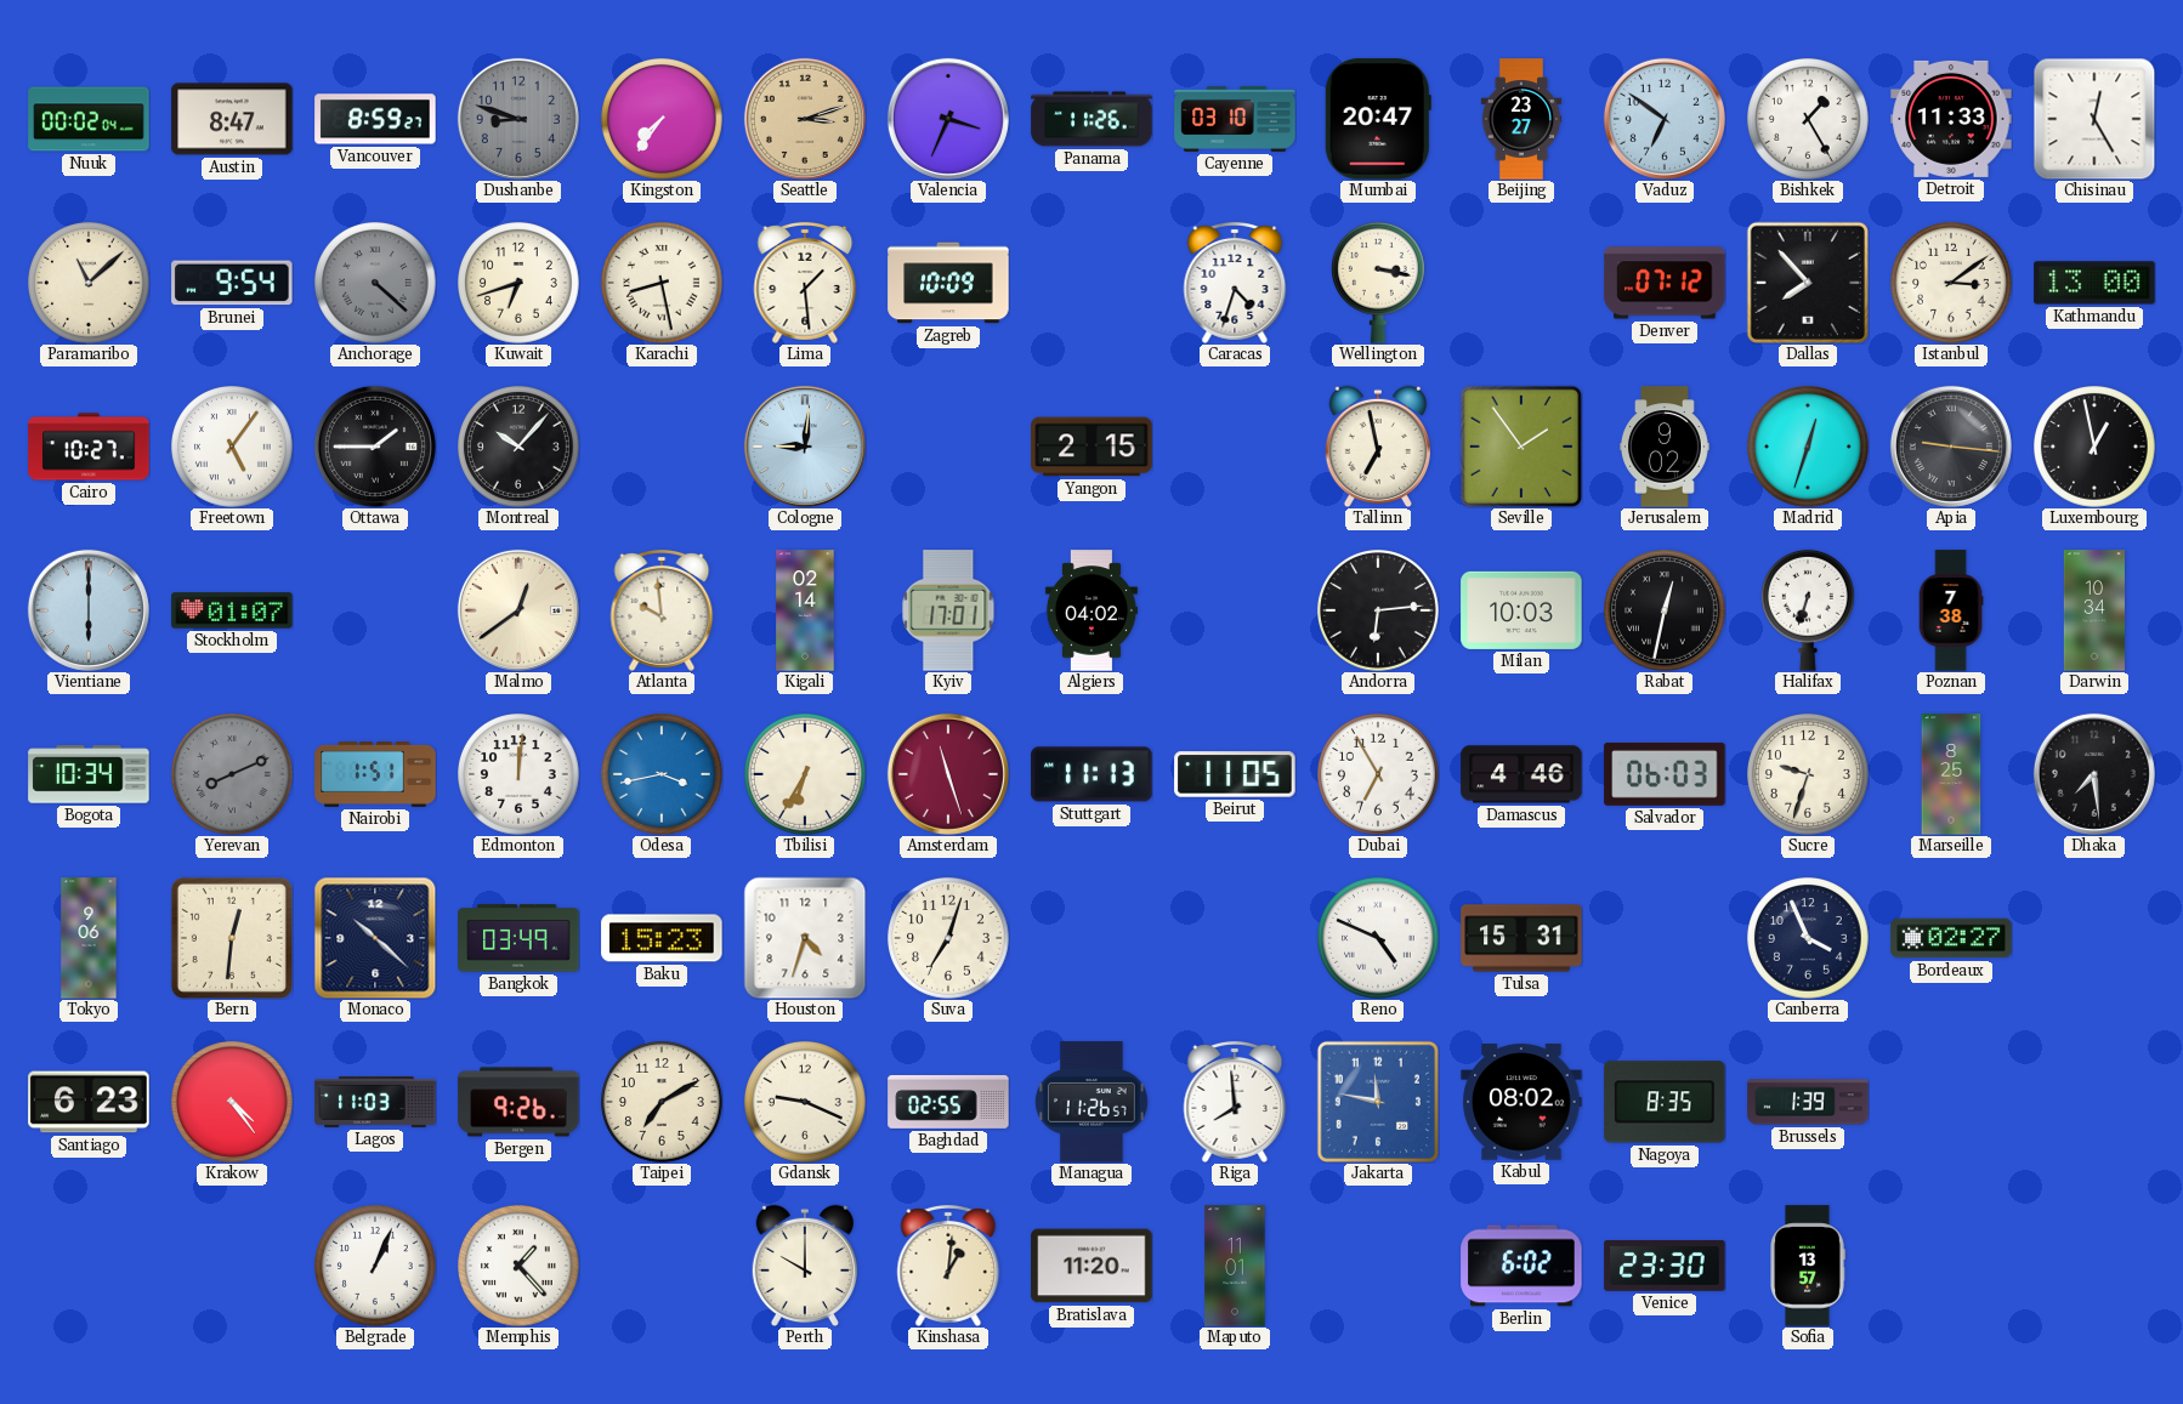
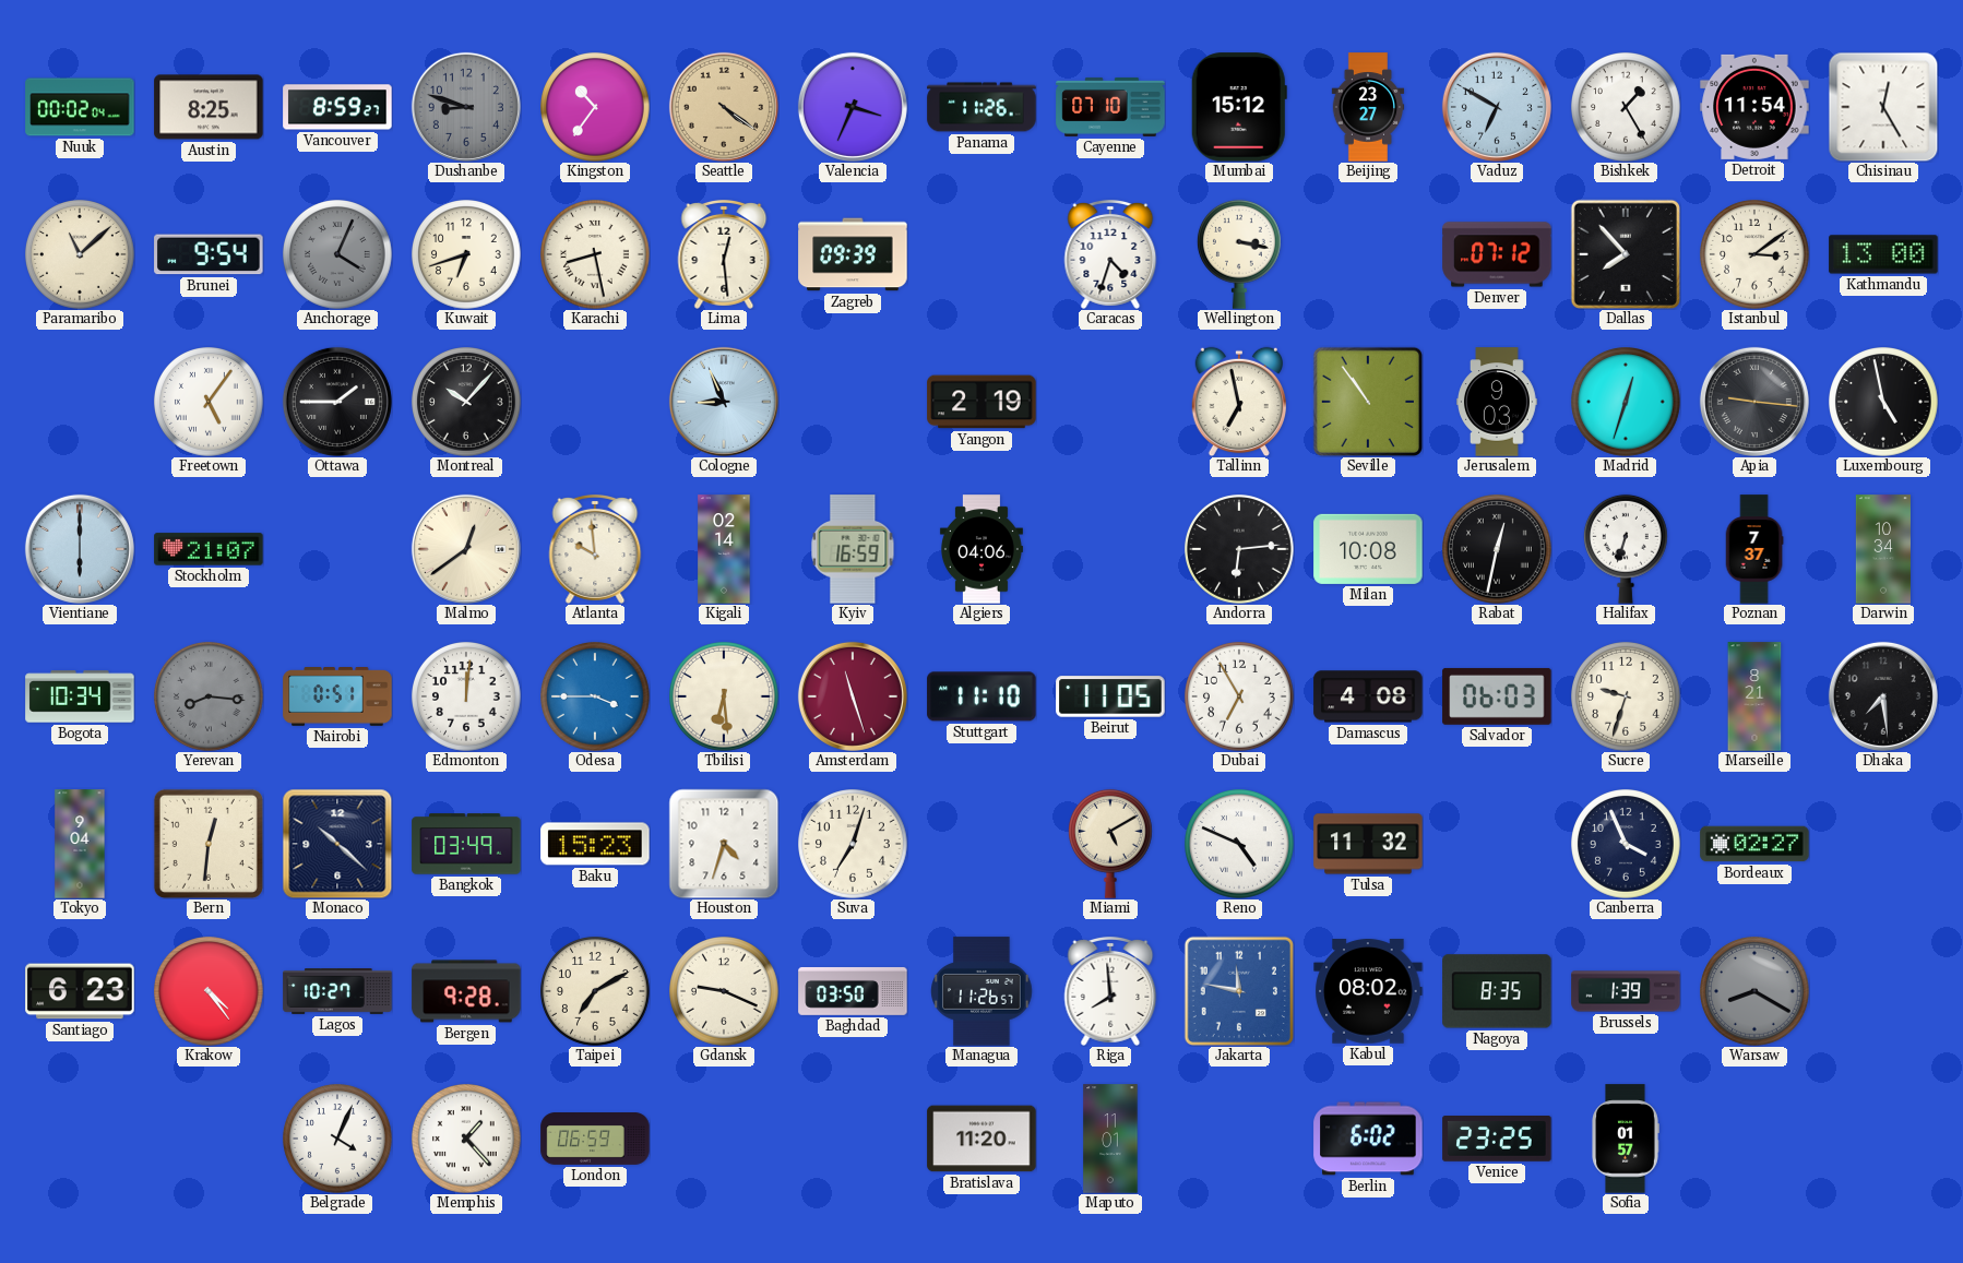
Austin: 8:47 -> 8:25
Kingston: 7:36 -> 10:36
Seattle: 3:12 -> 4:21
Cayenne: 03:10 -> 07:10
Mumbai: 20:47 -> 15:12
Vaduz: 6:51 -> 6:50
Detroit: 11:33 -> 11:54
Anchorage: 4:22 -> 4:04
Lima: 1:29 -> 12:29
Zagreb: 10:09 -> 09:39
Cairo: 10:27 -> none
Cologne: 9:01 -> 8:56
Yangon: 2:15 -> 2:19
Seville: 1:54 -> 10:54
Jerusalem: 9:02 -> 9:03
Luxembourg: 12:58 -> 4:58
Stockholm: 01:07 -> 21:07
Kyiv: 17:01 -> 16:59
Algiers: 04:02 -> 04:06
Milan: 10:03 -> 10:08
Poznan: 7:38 -> 7:37
Yerevan: 8:11 -> 8:16
Nairobi: 1:51 -> 0:51
Odesa: 3:43 -> 3:45
Tbilisi: 6:35 -> 6:29
Stuttgart: 11:13 -> 11:10
Damascus: 4:46 -> 4:08
Marseille: 8:25 -> 8:21
Tokyo: 9:06 -> 9:04
Miami: none -> 5:10
Tulsa: 15:31 -> 11:32
Lagos: 11:03 -> 10:27
Bergen: 9:26 -> 9:28
Baghdad: 02:55 -> 03:50
Warsaw: none -> 8:20
Belgrade: 1:04 -> 4:04
London: none -> 06:59
Perth: 10:00 -> none
Kinshasa: 1:01 -> none
Venice: 23:30 -> 23:25
Sofia: 13:57 -> 01:57
